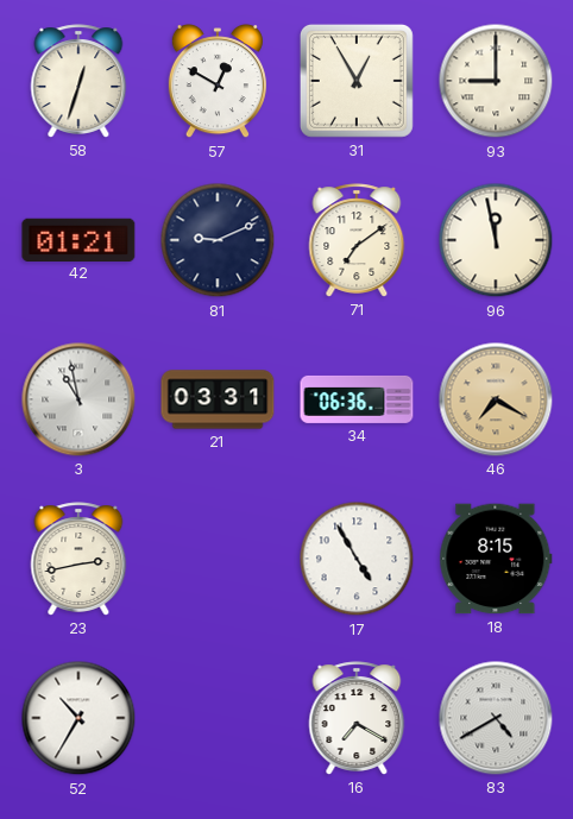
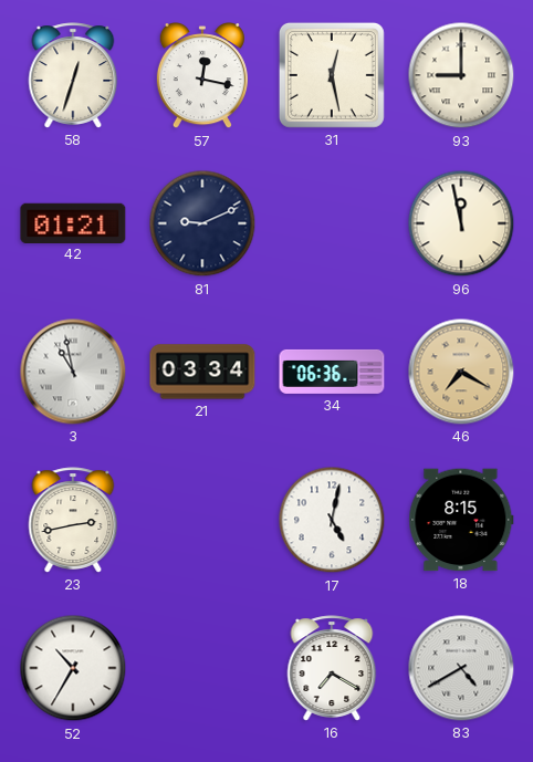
57: 12:50 -> 12:17
31: 12:55 -> 12:28
71: 7:09 -> none
21: 03:31 -> 03:34
17: 4:55 -> 5:02
